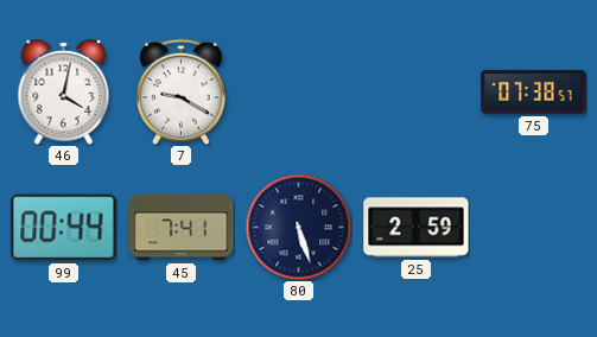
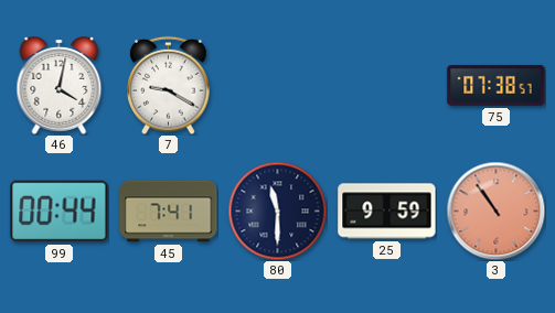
80: 5:27 -> 11:30
25: 2:59 -> 9:59
3: none -> 10:54
